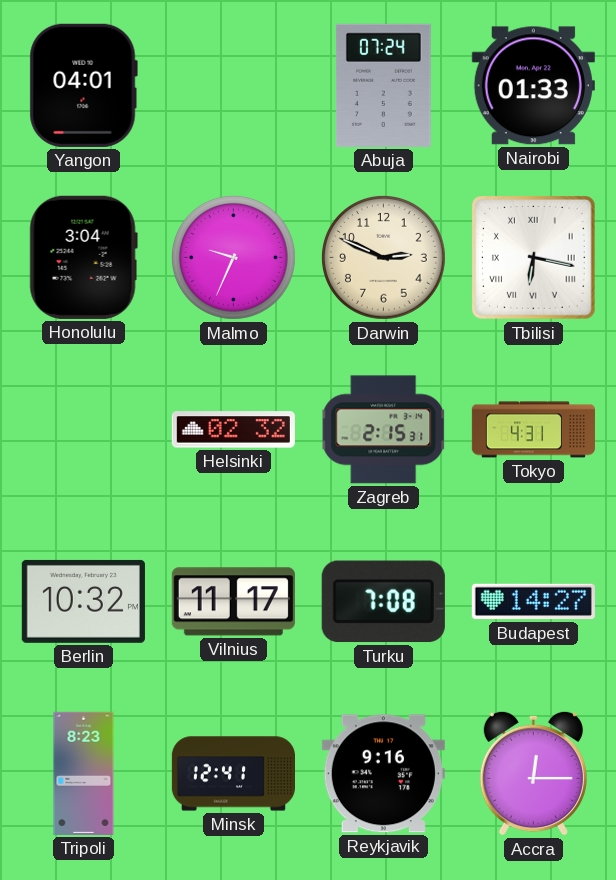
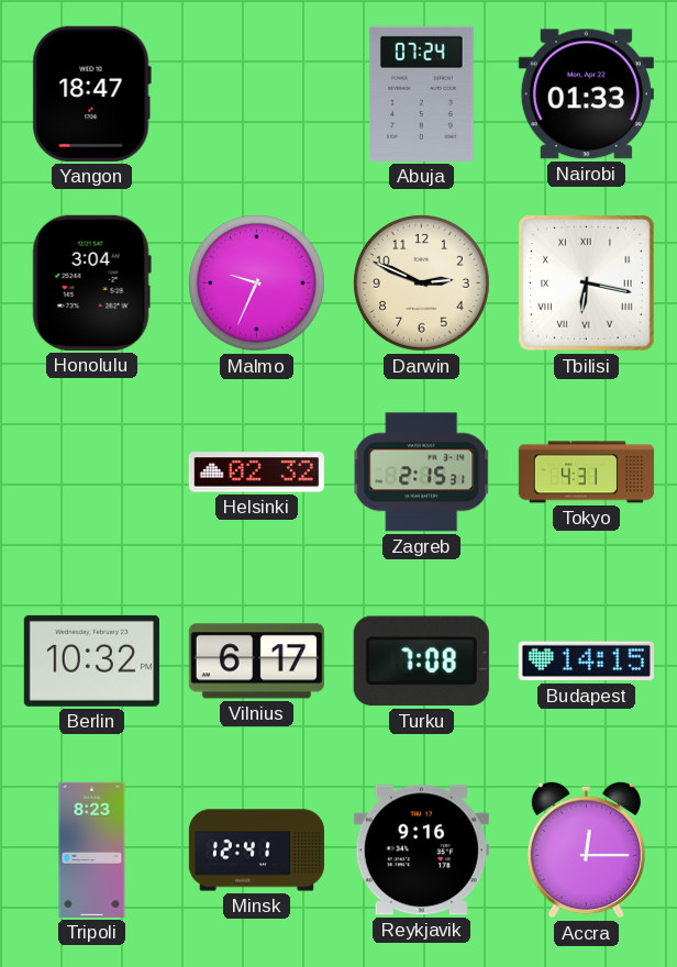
Yangon: 04:01 -> 18:47
Vilnius: 11:17 -> 6:17
Budapest: 14:27 -> 14:15
